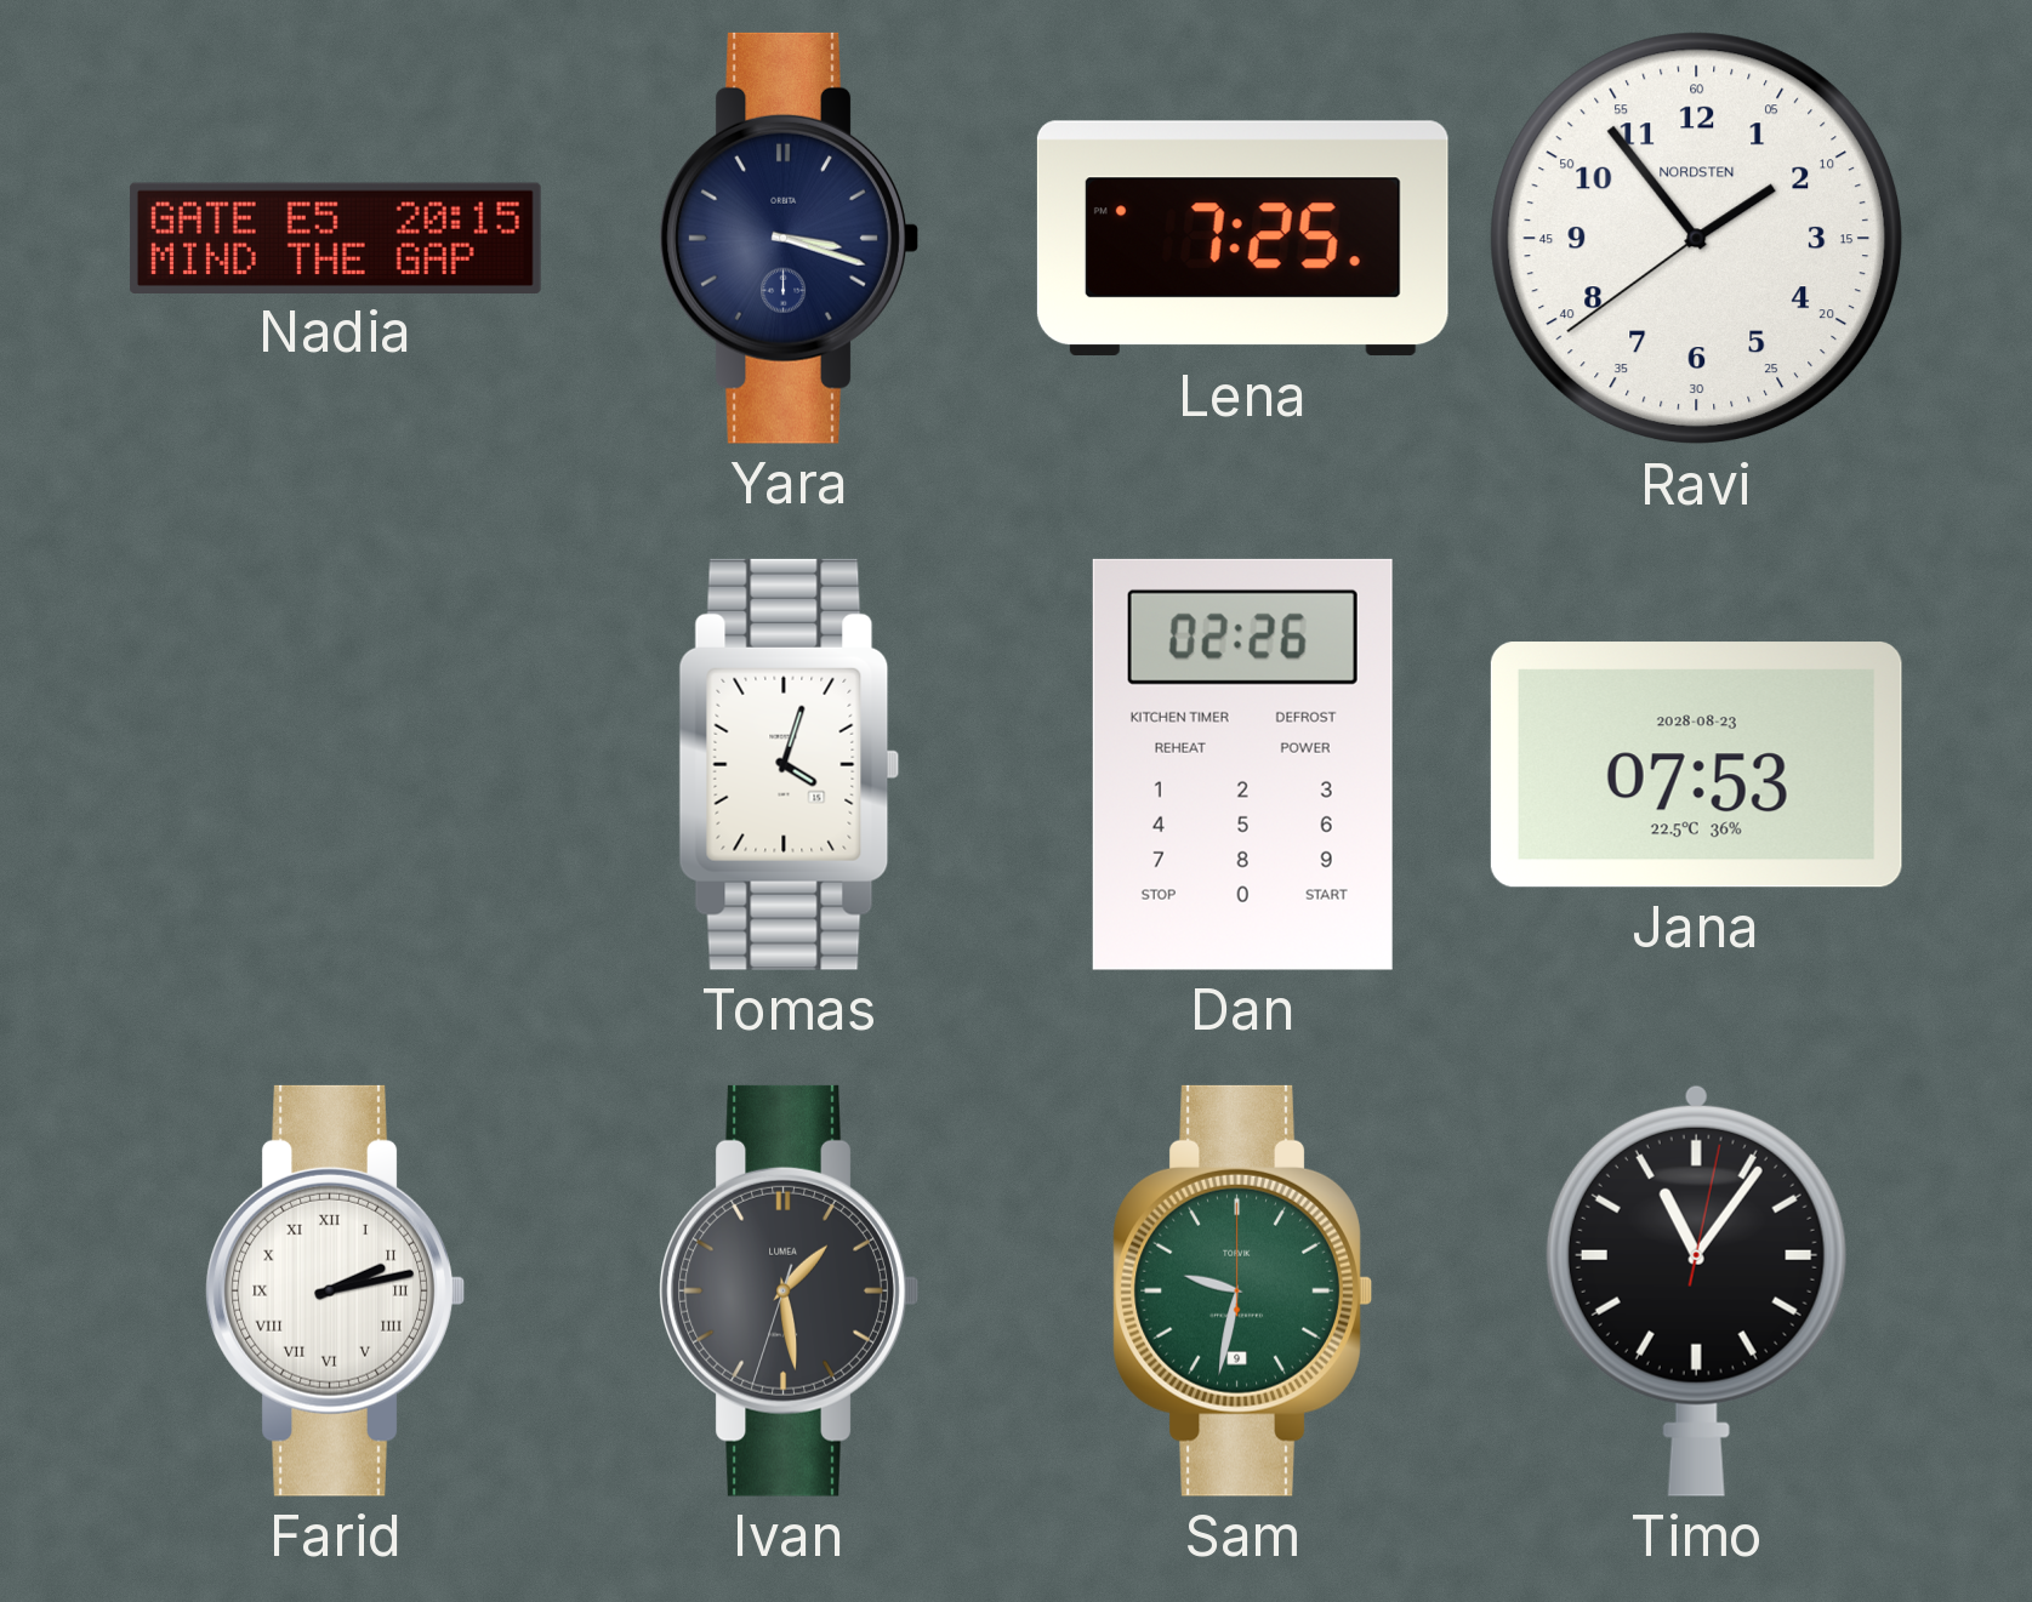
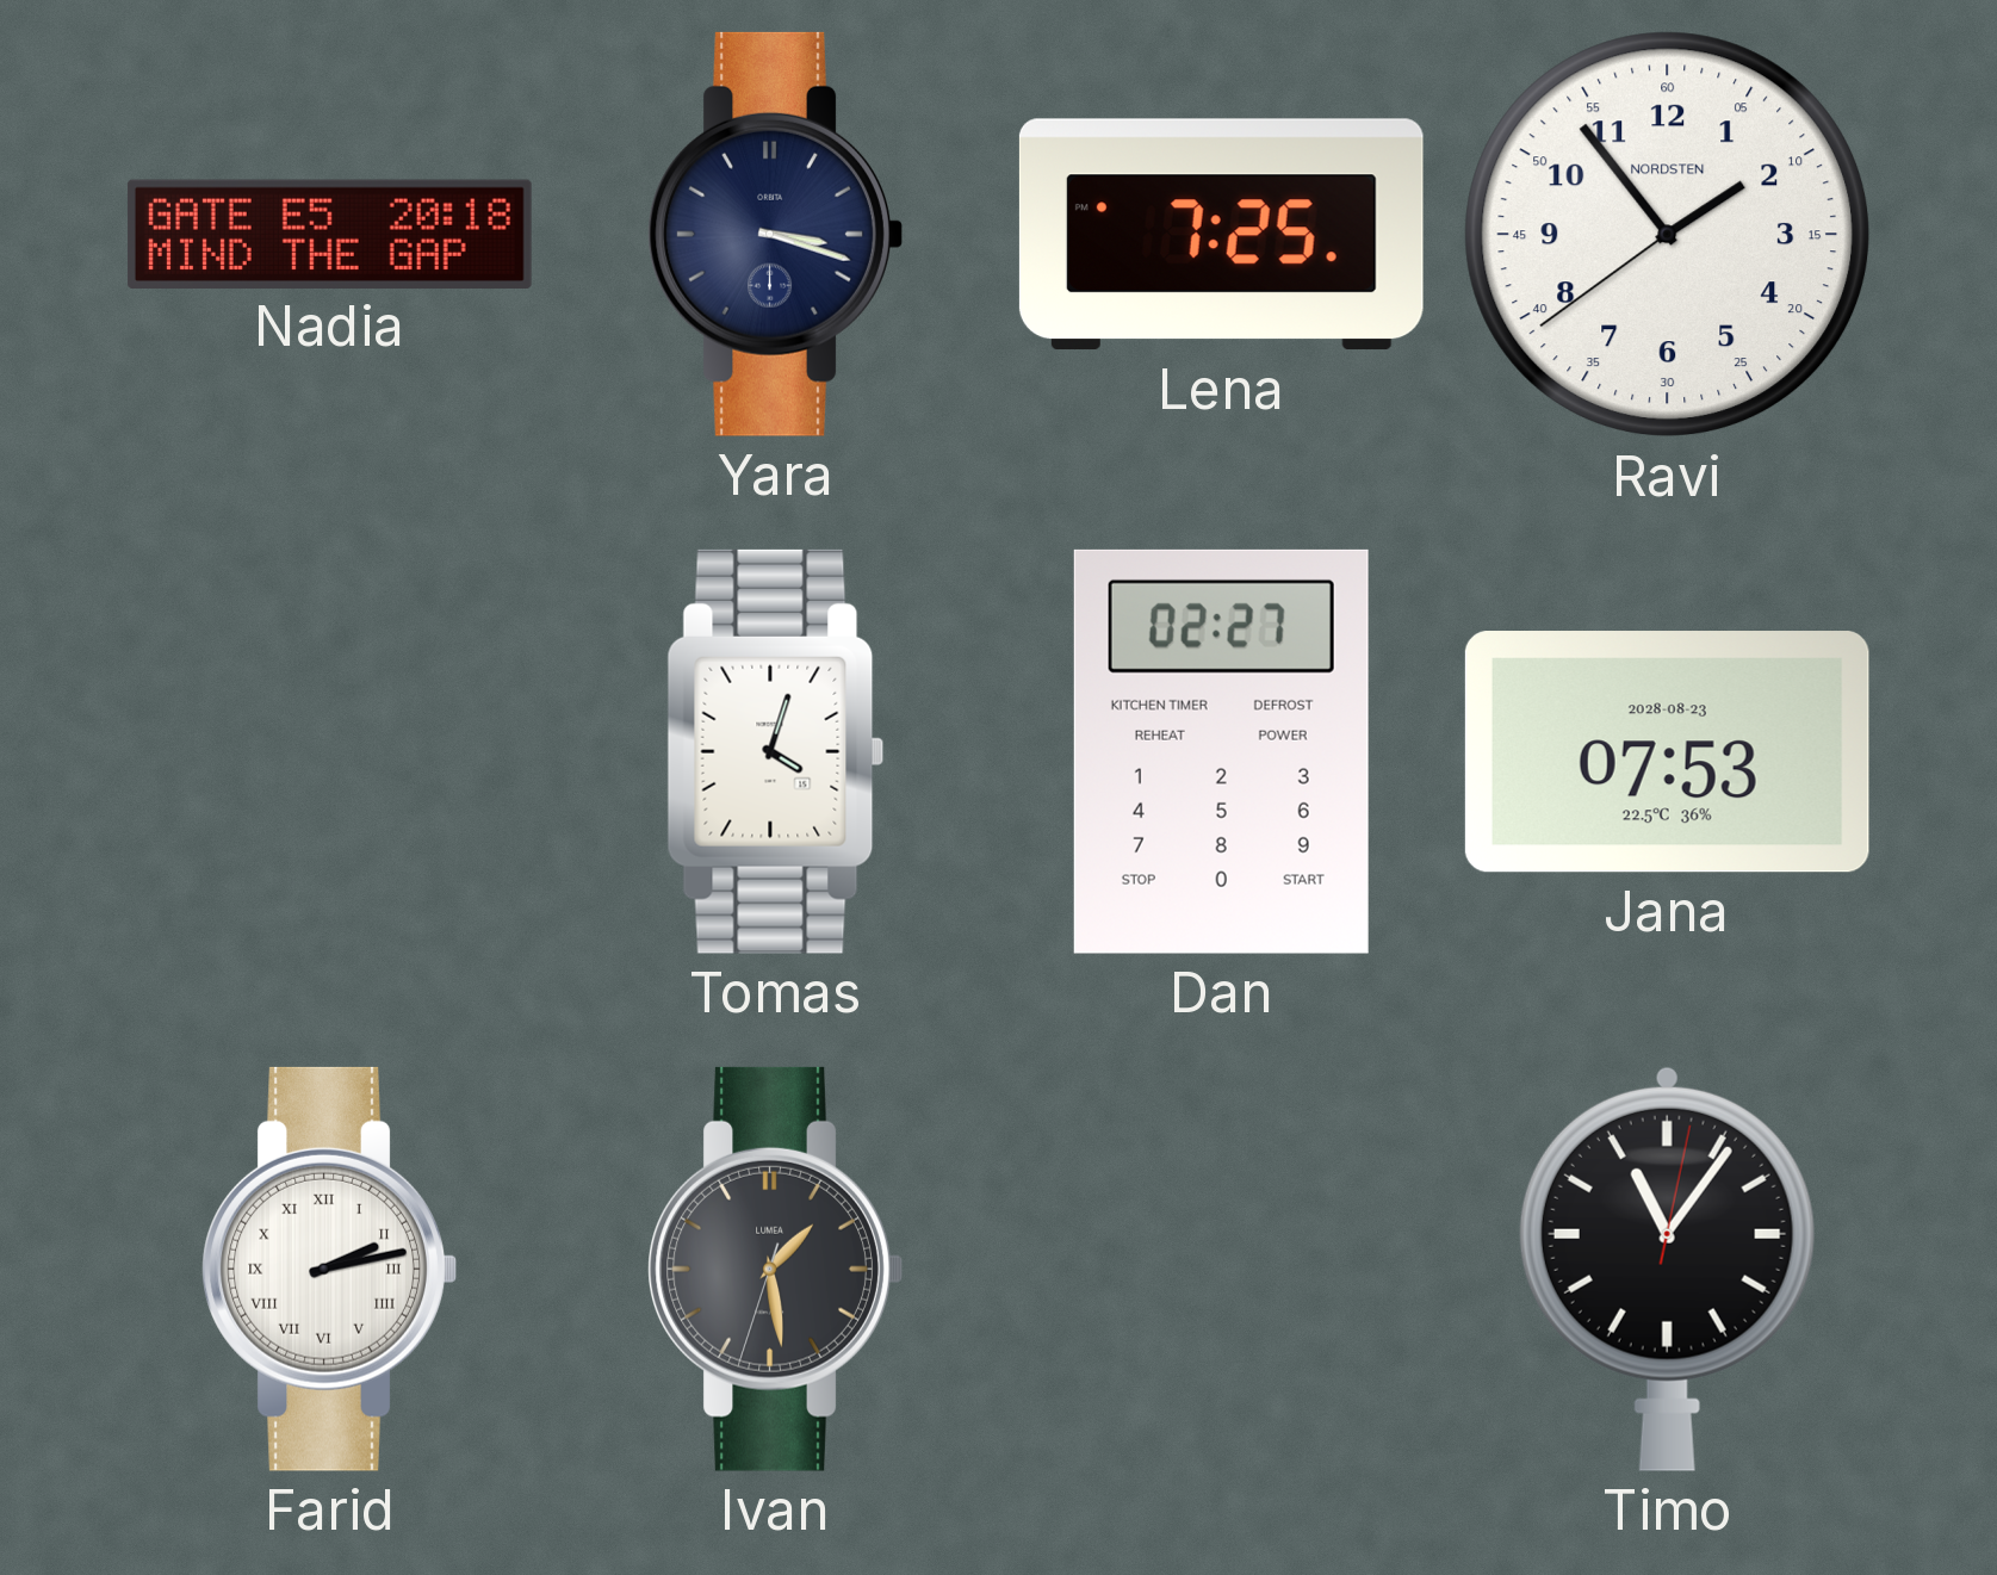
Nadia: 20:15 -> 20:18
Dan: 02:26 -> 02:27
Sam: 9:32 -> none
